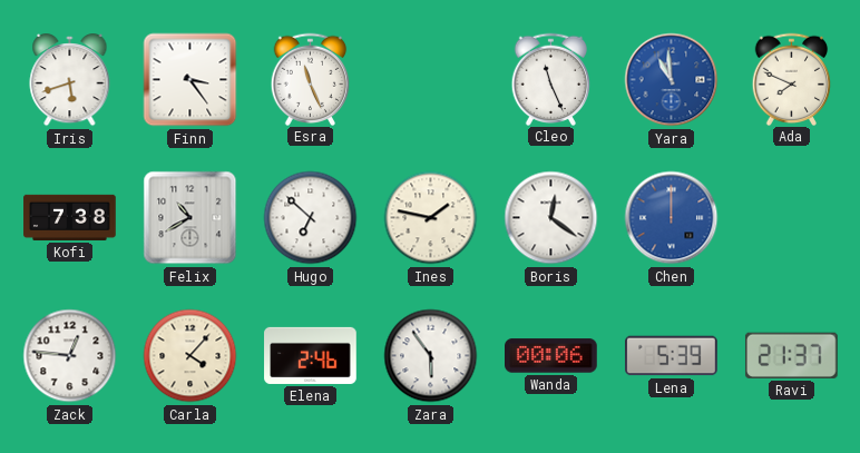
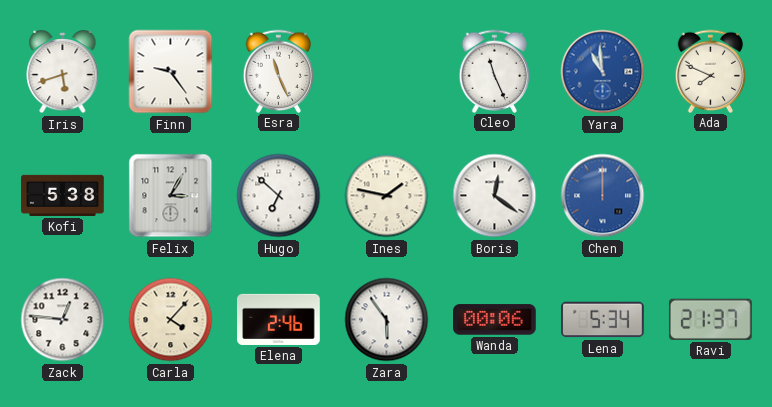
Finn: 3:24 -> 9:24
Kofi: 7:38 -> 5:38
Felix: 10:40 -> 3:05
Lena: 5:39 -> 5:34
